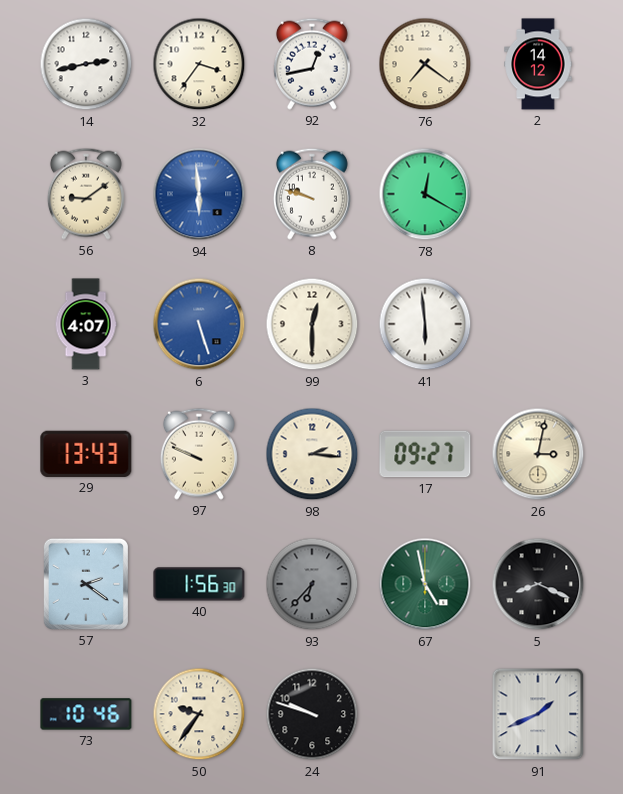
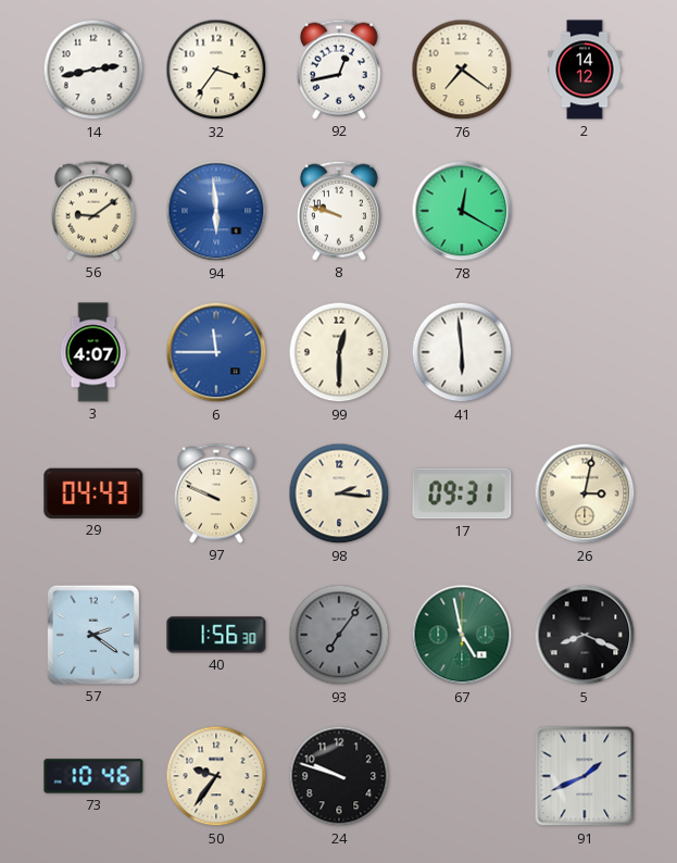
6: 5:27 -> 11:45
29: 13:43 -> 04:43
17: 09:27 -> 09:31
93: 6:37 -> 7:06
